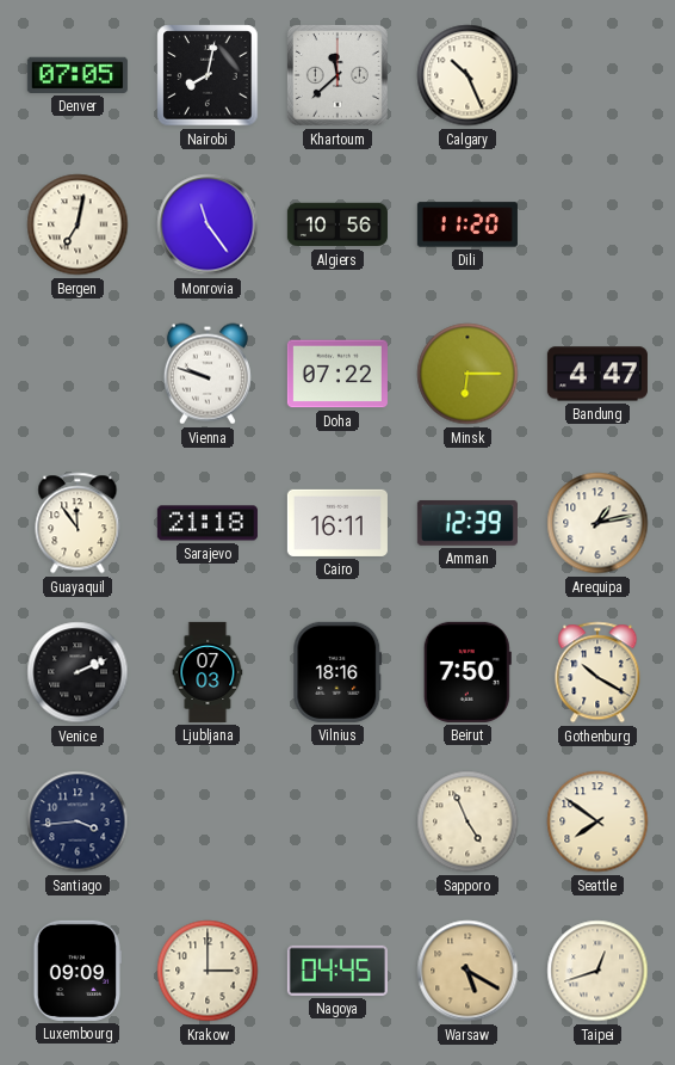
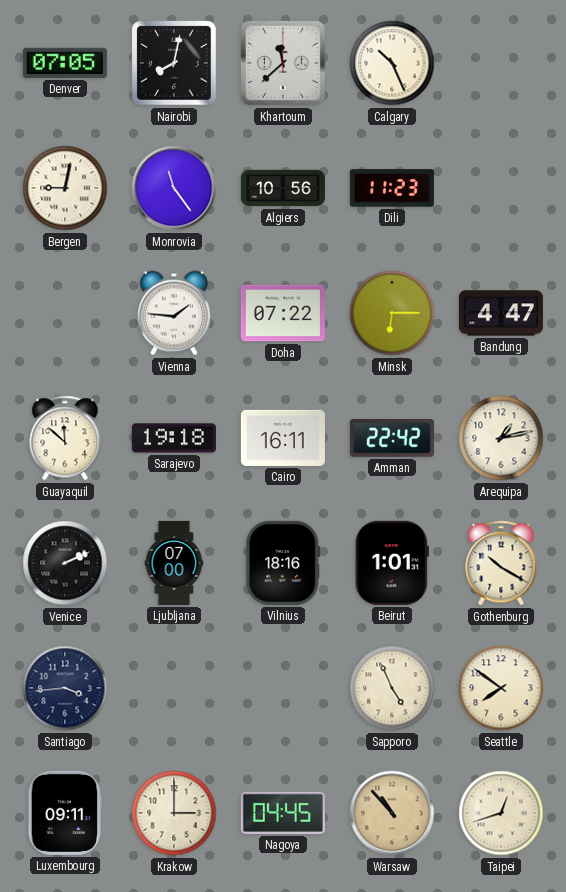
Bergen: 7:02 -> 9:02
Dili: 11:20 -> 11:23
Vienna: 9:48 -> 1:46
Guayaquil: 11:54 -> 11:52
Sarajevo: 21:18 -> 19:18
Amman: 12:39 -> 22:42
Ljubljana: 07:03 -> 07:00
Beirut: 7:50 -> 1:01
Luxembourg: 09:09 -> 09:11
Warsaw: 5:20 -> 10:53
